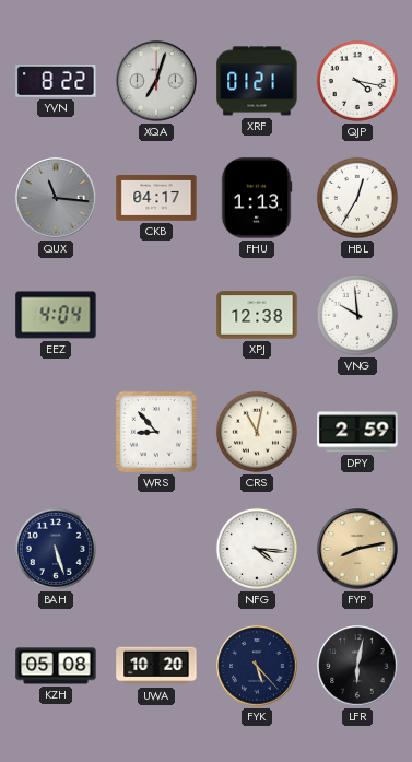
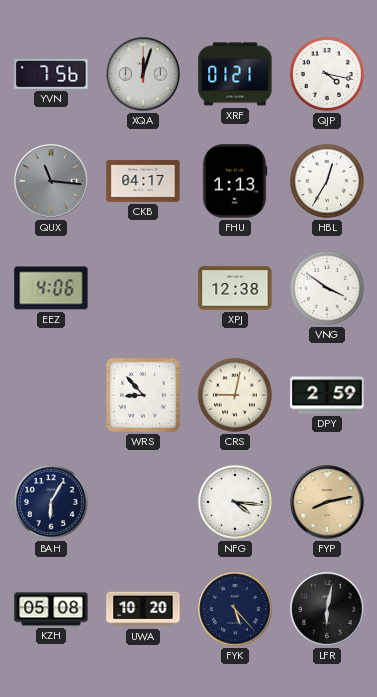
YVN: 8:22 -> 7:56
XQA: 7:03 -> 12:03
EEZ: 4:04 -> 4:06
VNG: 9:59 -> 3:51
CRS: 11:02 -> 9:02
BAH: 5:27 -> 6:05
